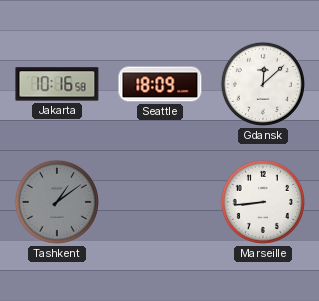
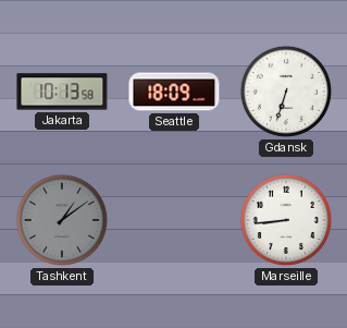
Jakarta: 10:16 -> 10:13
Gdansk: 12:08 -> 6:33
